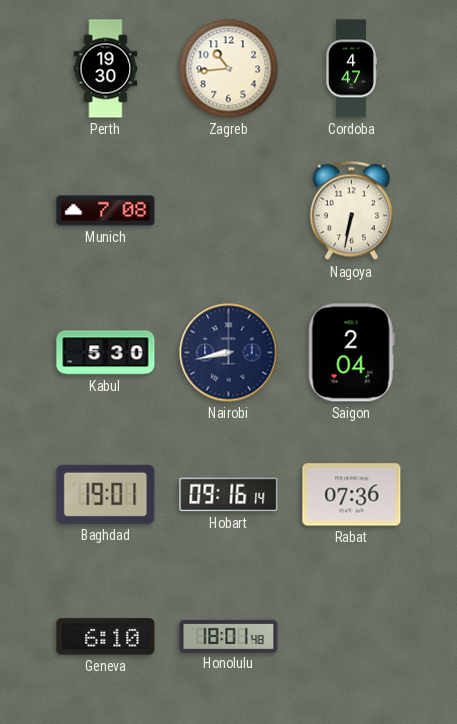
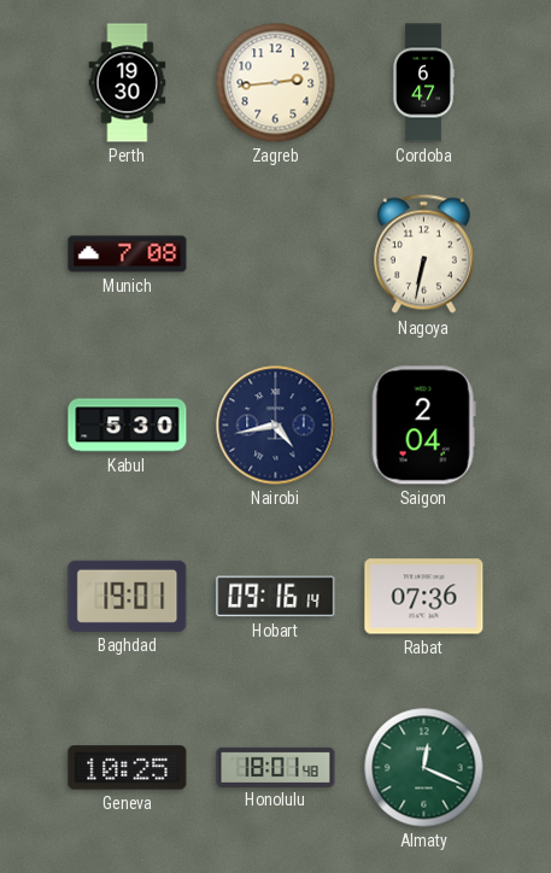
Zagreb: 10:44 -> 2:44
Cordoba: 4:47 -> 6:47
Nairobi: 8:43 -> 4:43
Geneva: 6:10 -> 10:25
Almaty: none -> 12:19
